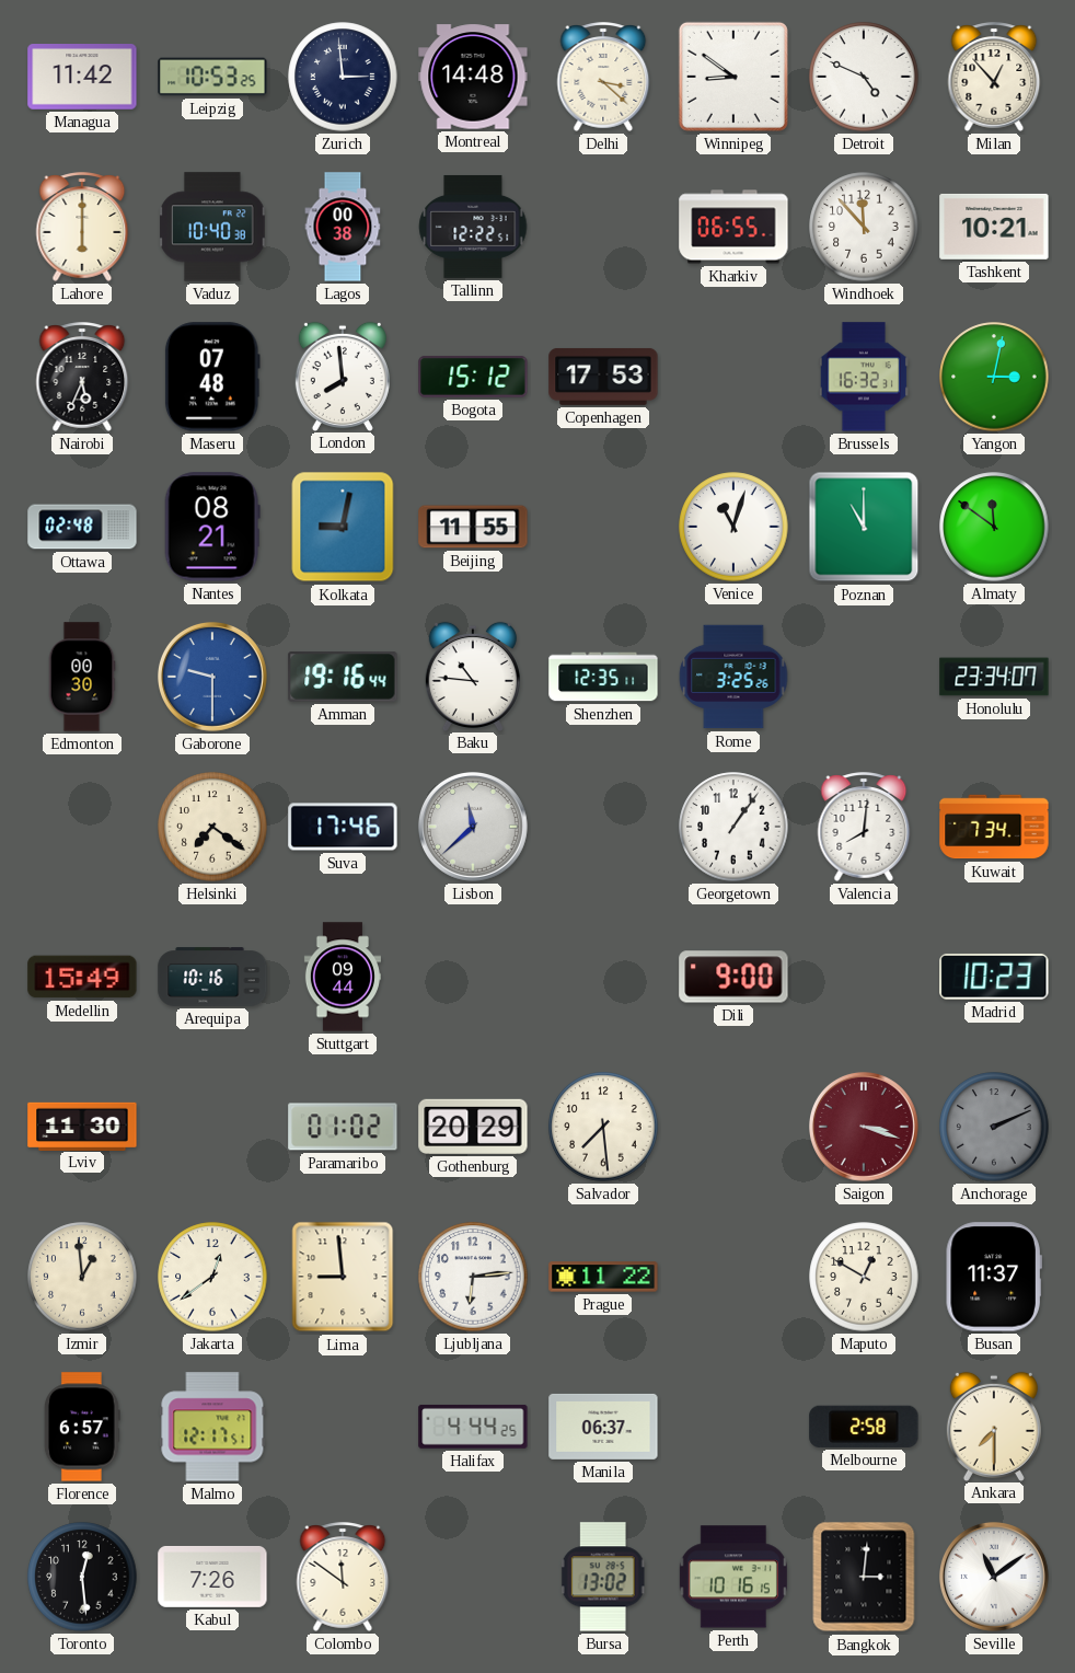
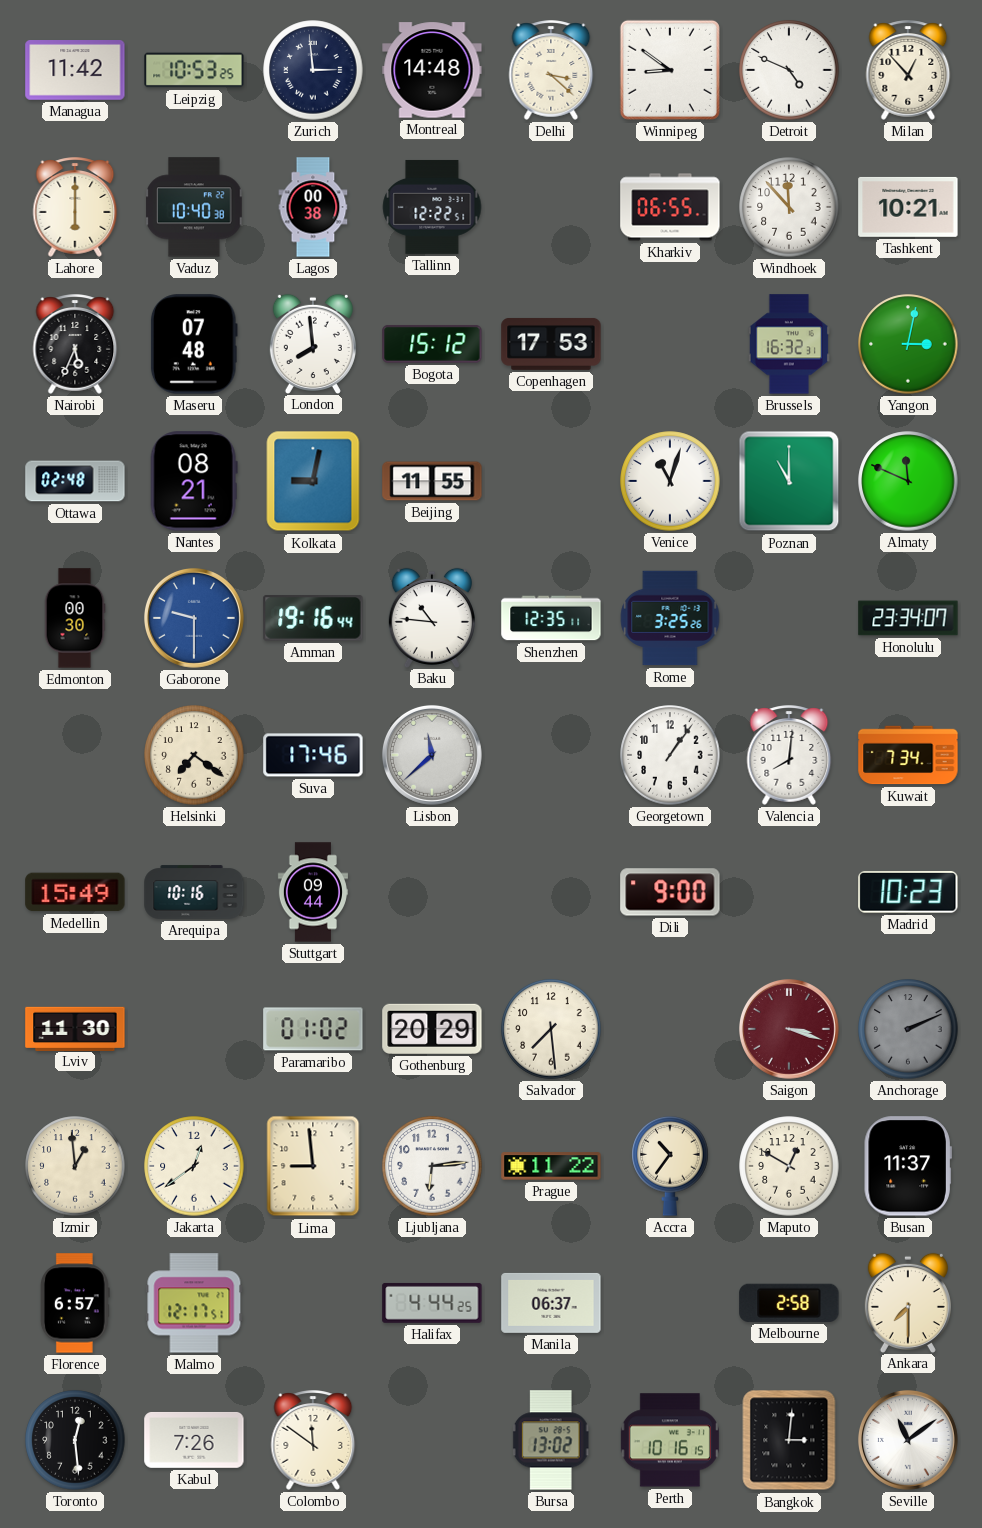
Almaty: 11:51 -> 11:49
Accra: none -> 10:36
